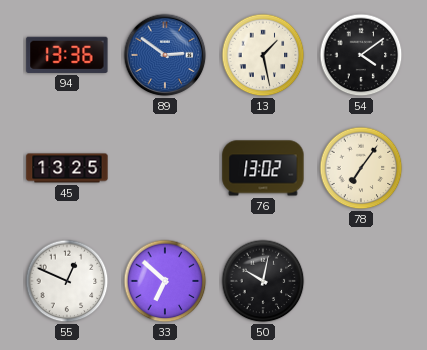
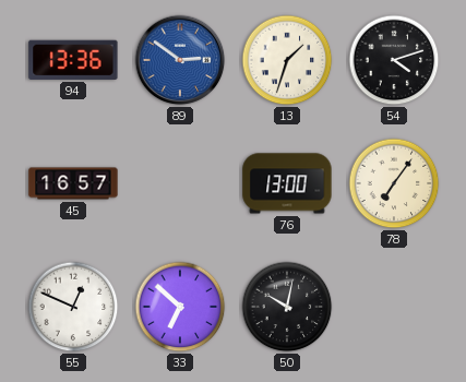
13: 1:28 -> 1:33
54: 4:09 -> 4:12
45: 13:25 -> 16:57
76: 13:02 -> 13:00
